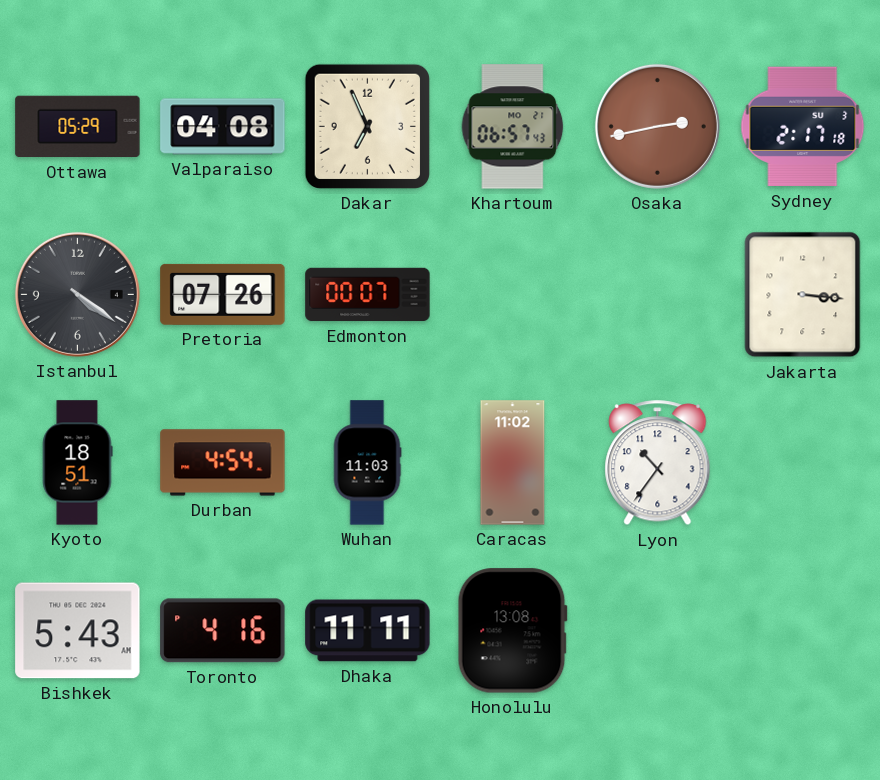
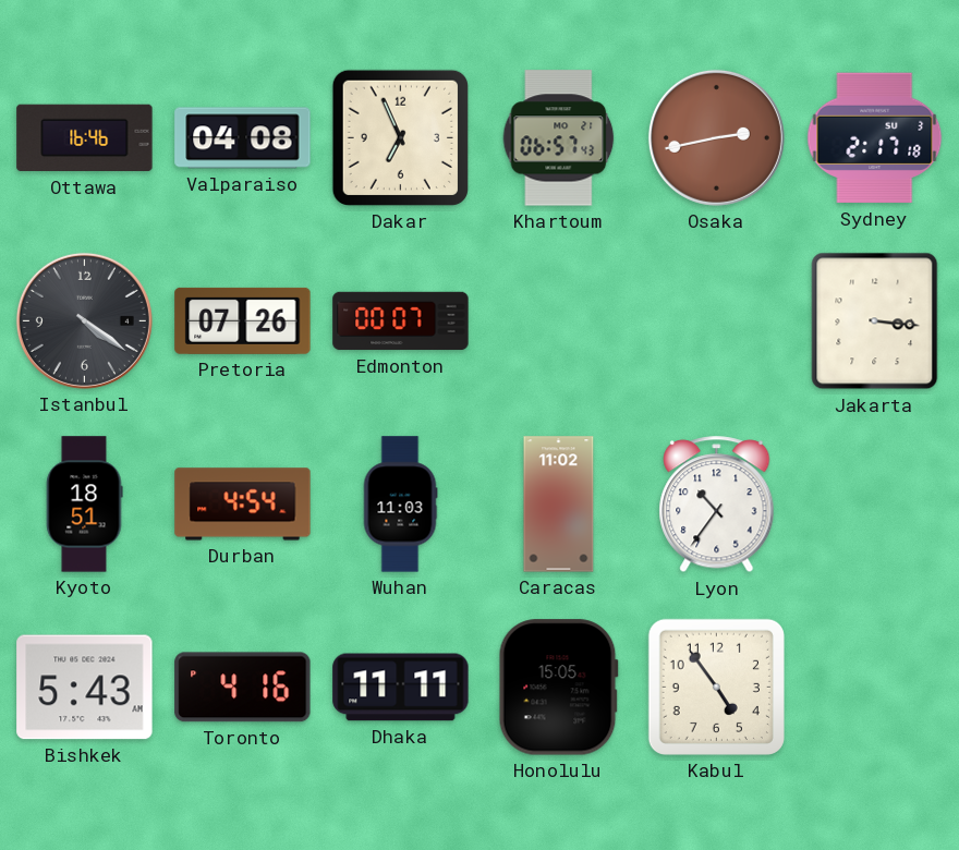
Ottawa: 05:29 -> 16:46
Honolulu: 13:08 -> 15:05
Kabul: none -> 4:54
